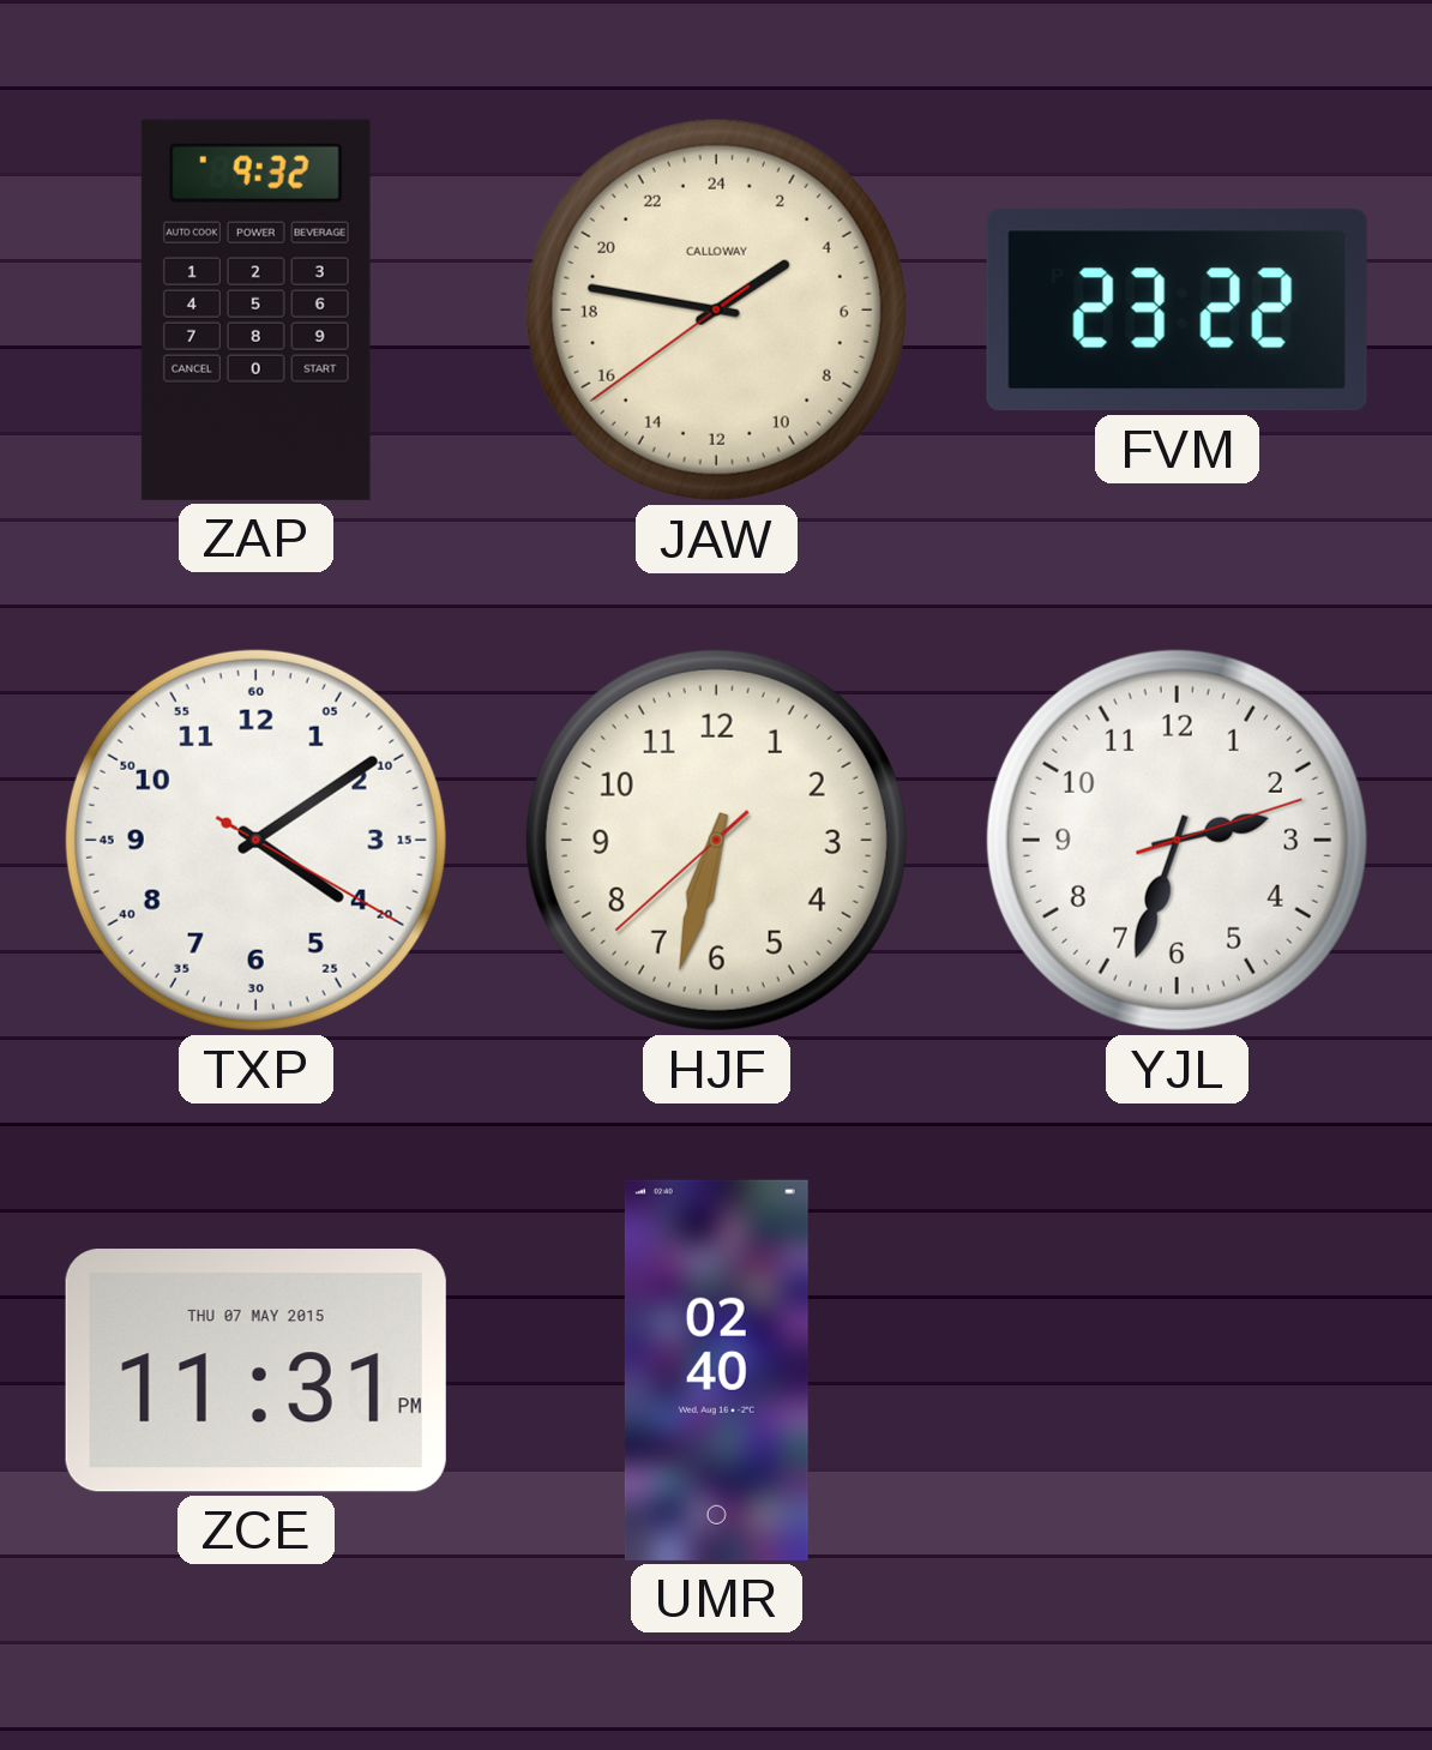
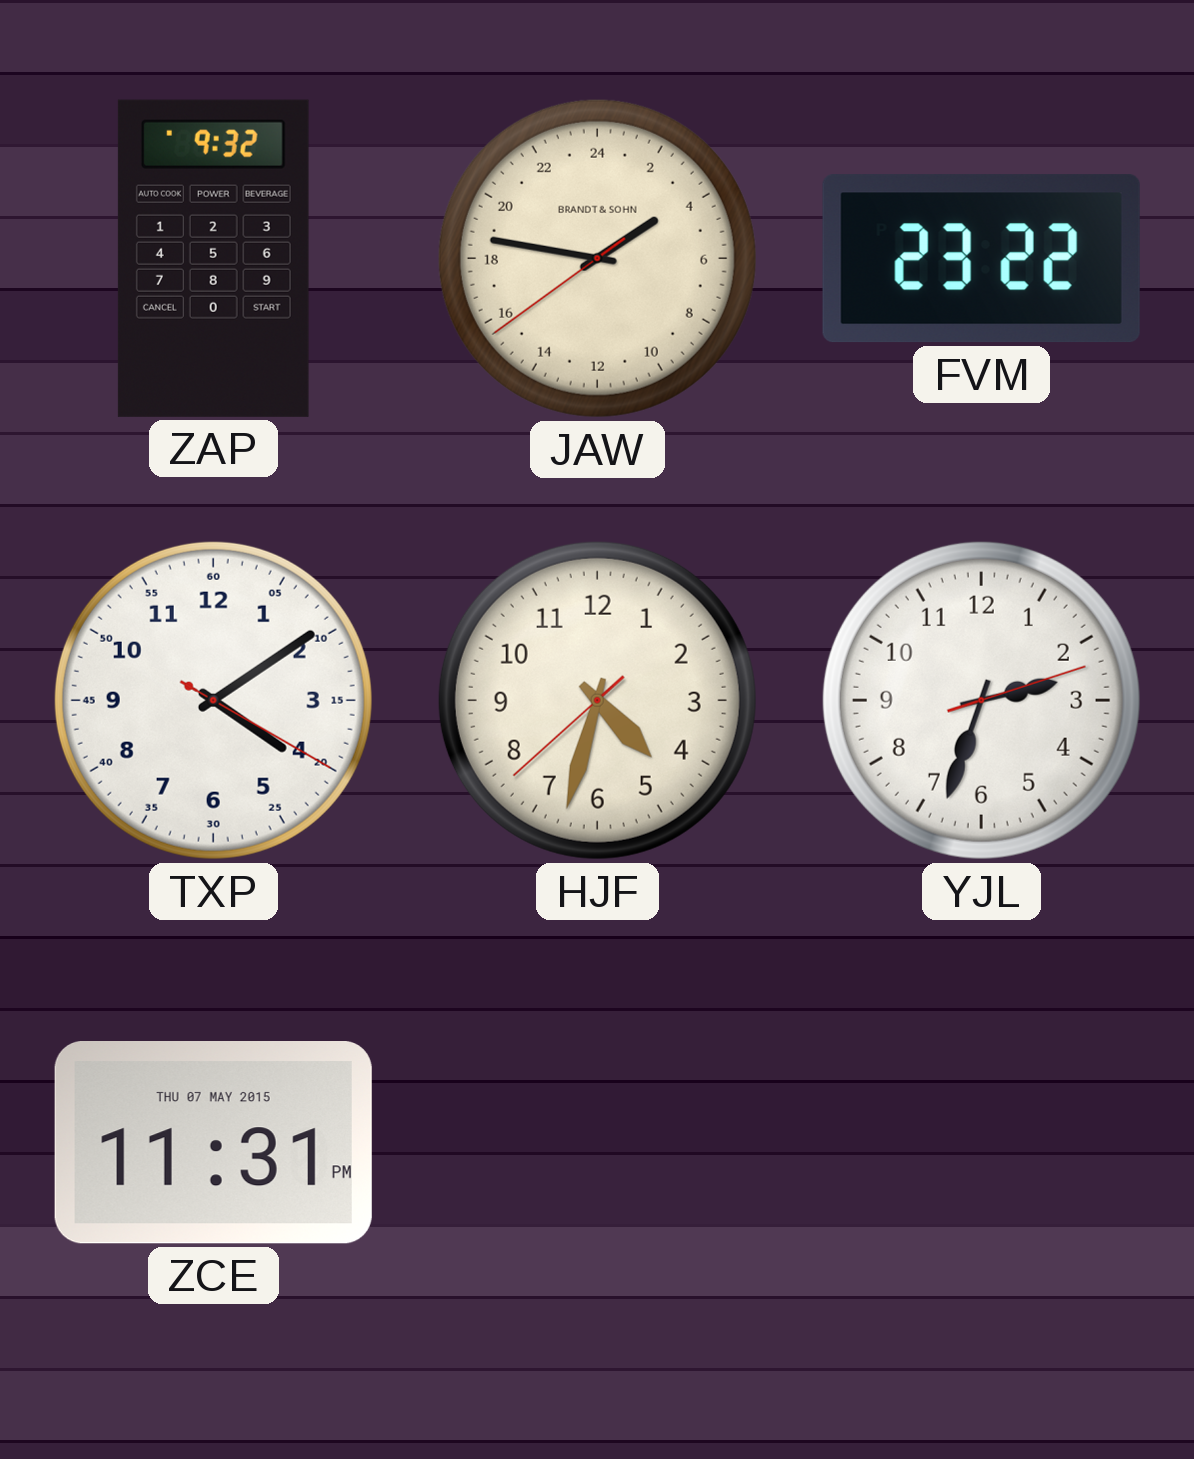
JAW brand: CALLOWAY -> BRANDT & SOHN
HJF: 6:32 -> 4:32
UMR: 02:40 -> none
